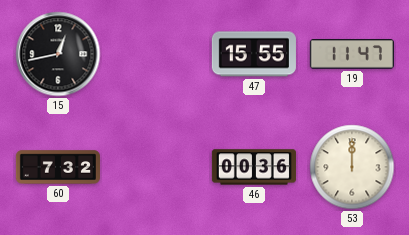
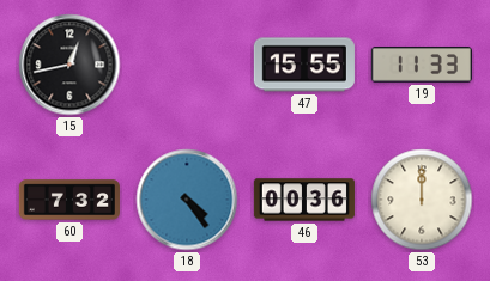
19: 11:47 -> 11:33
18: none -> 4:24
